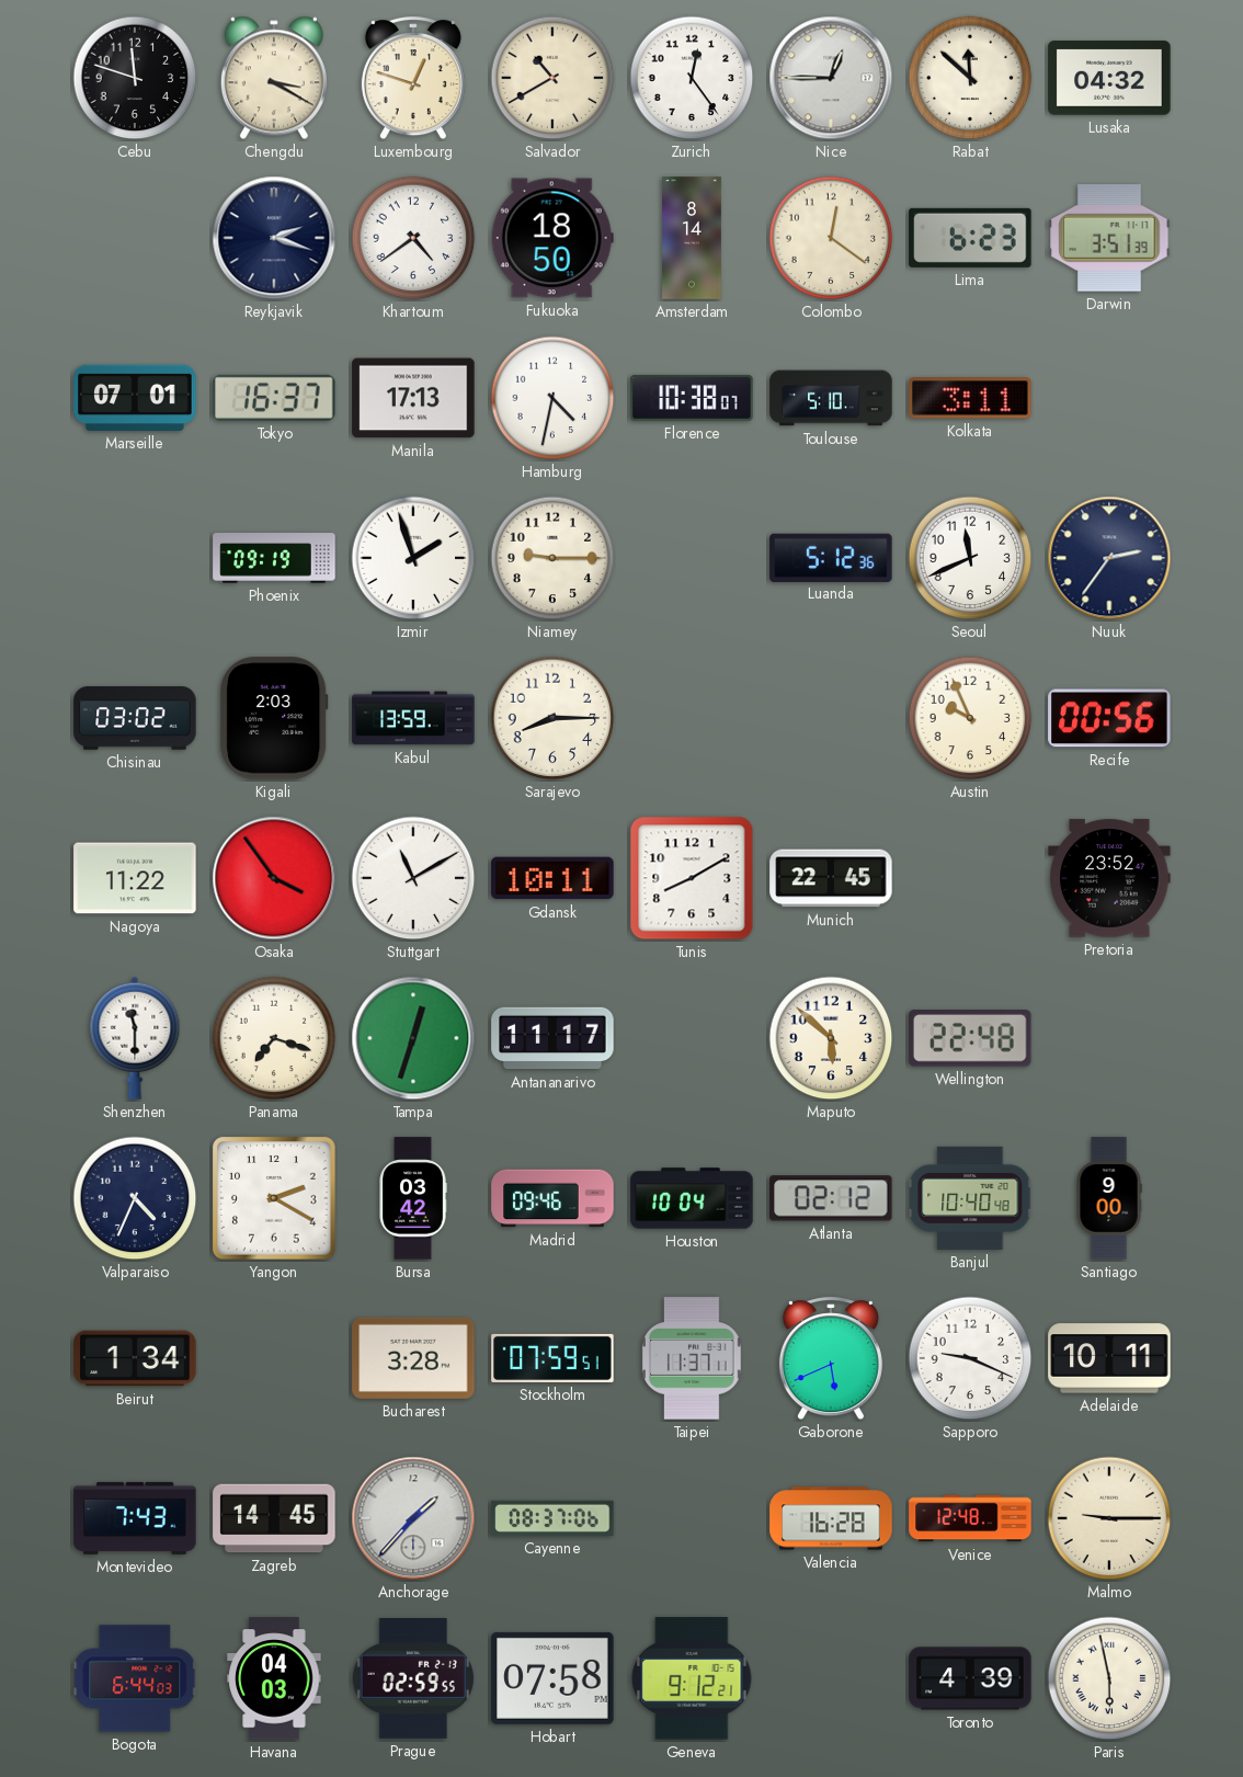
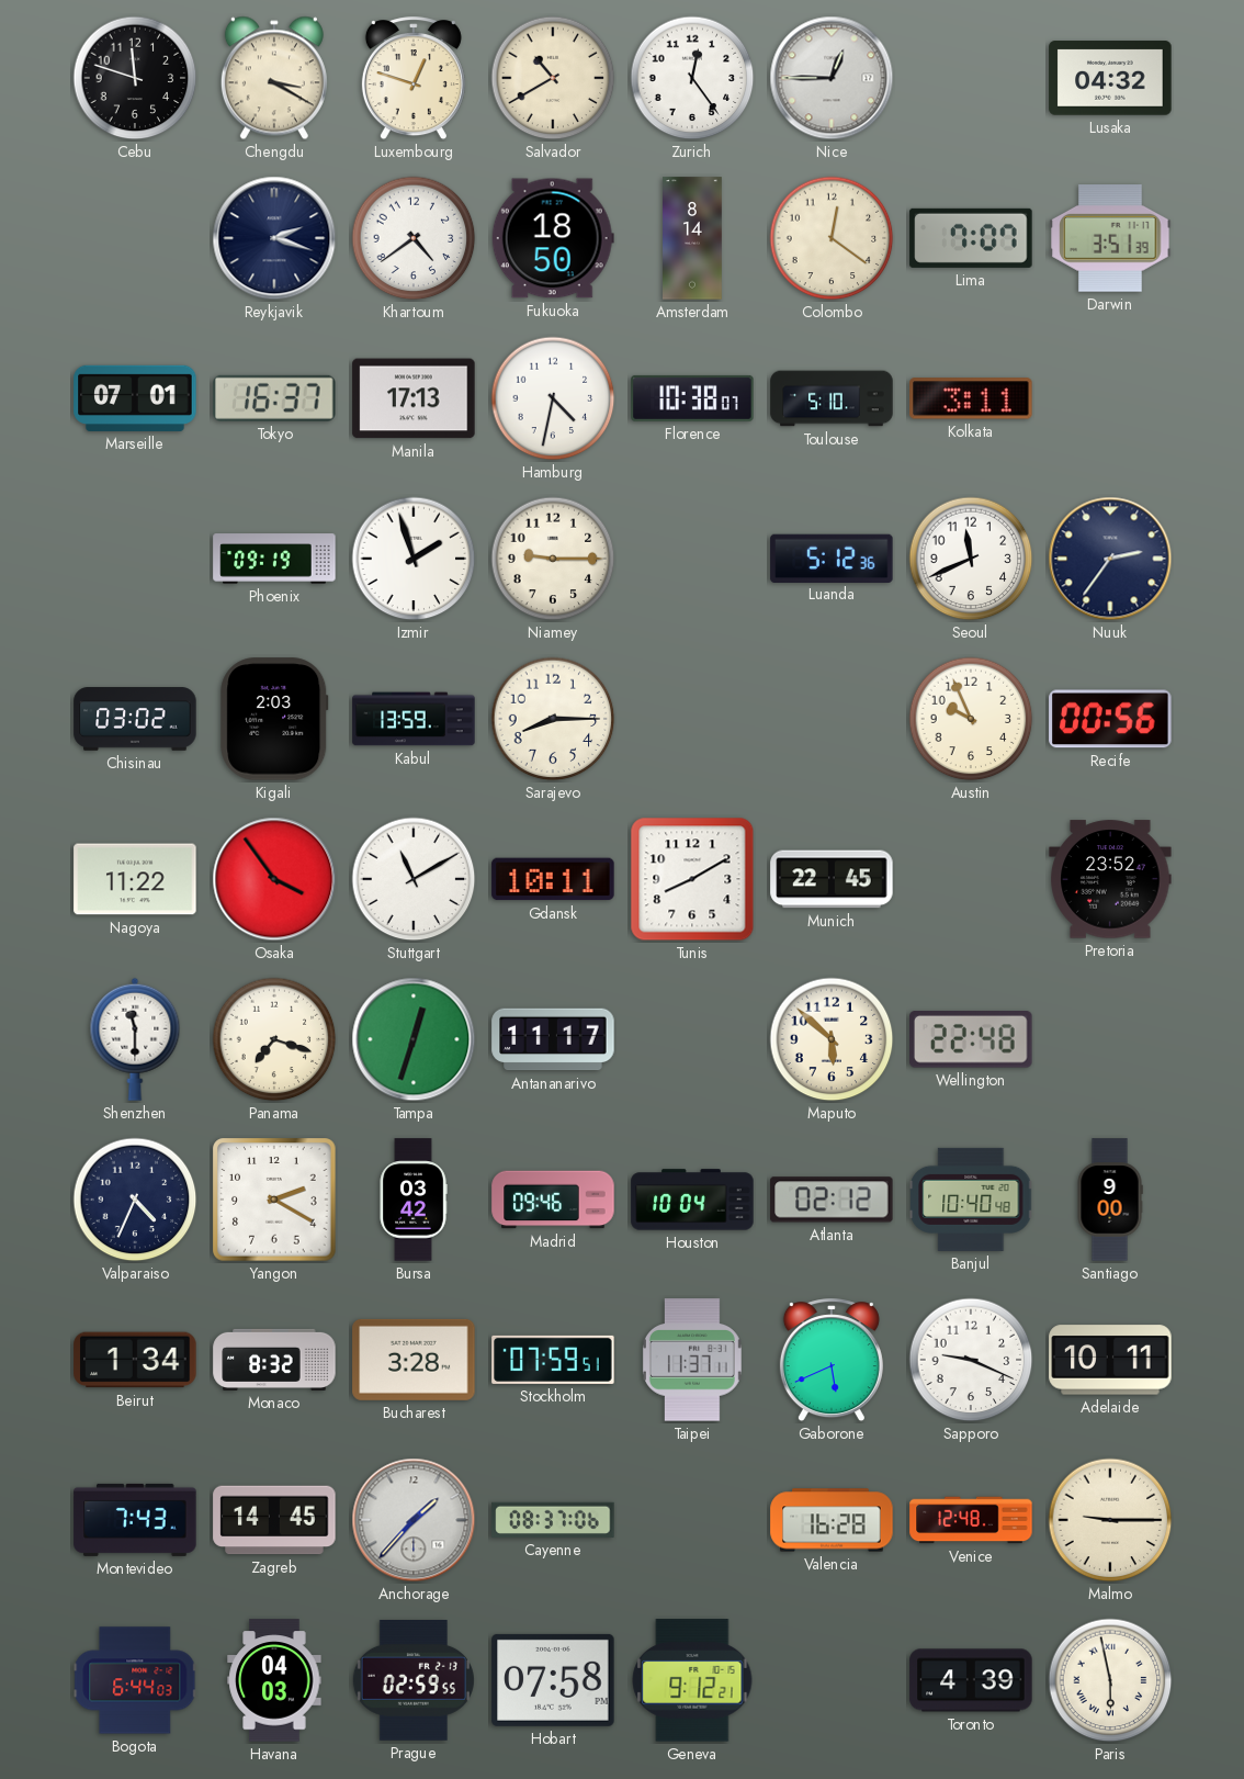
Rabat: 11:52 -> none
Lima: 6:23 -> 7:07
Monaco: none -> 8:32
